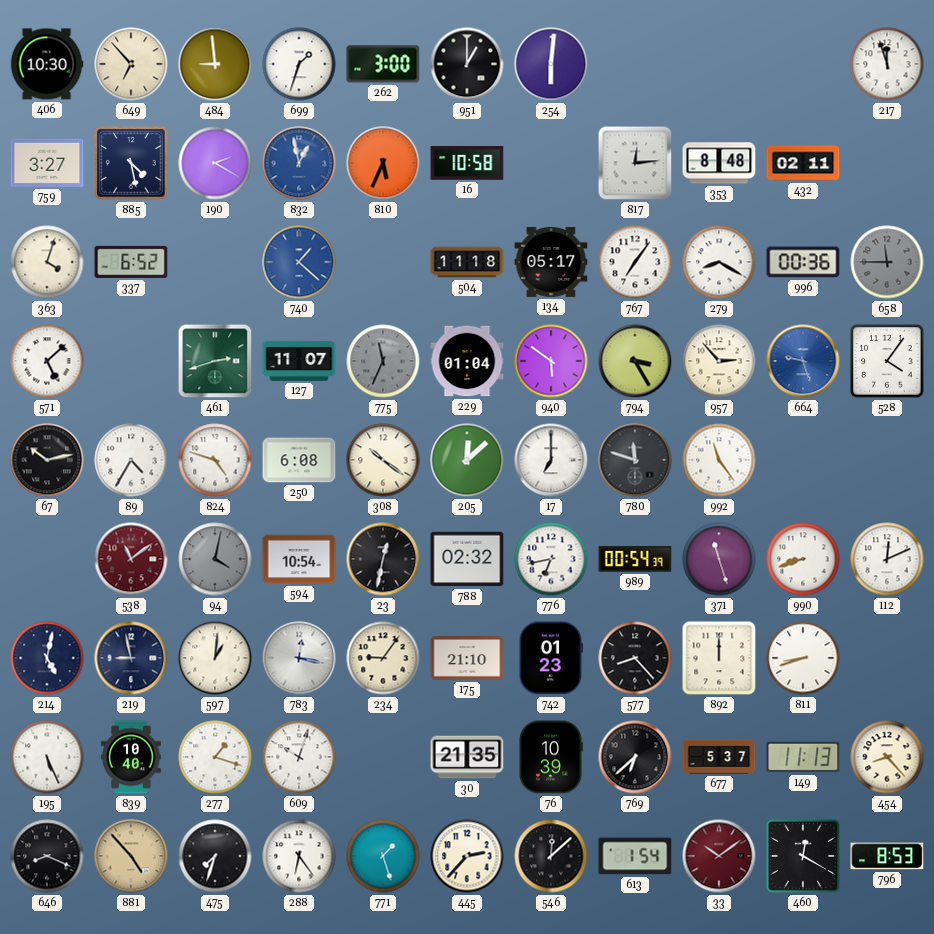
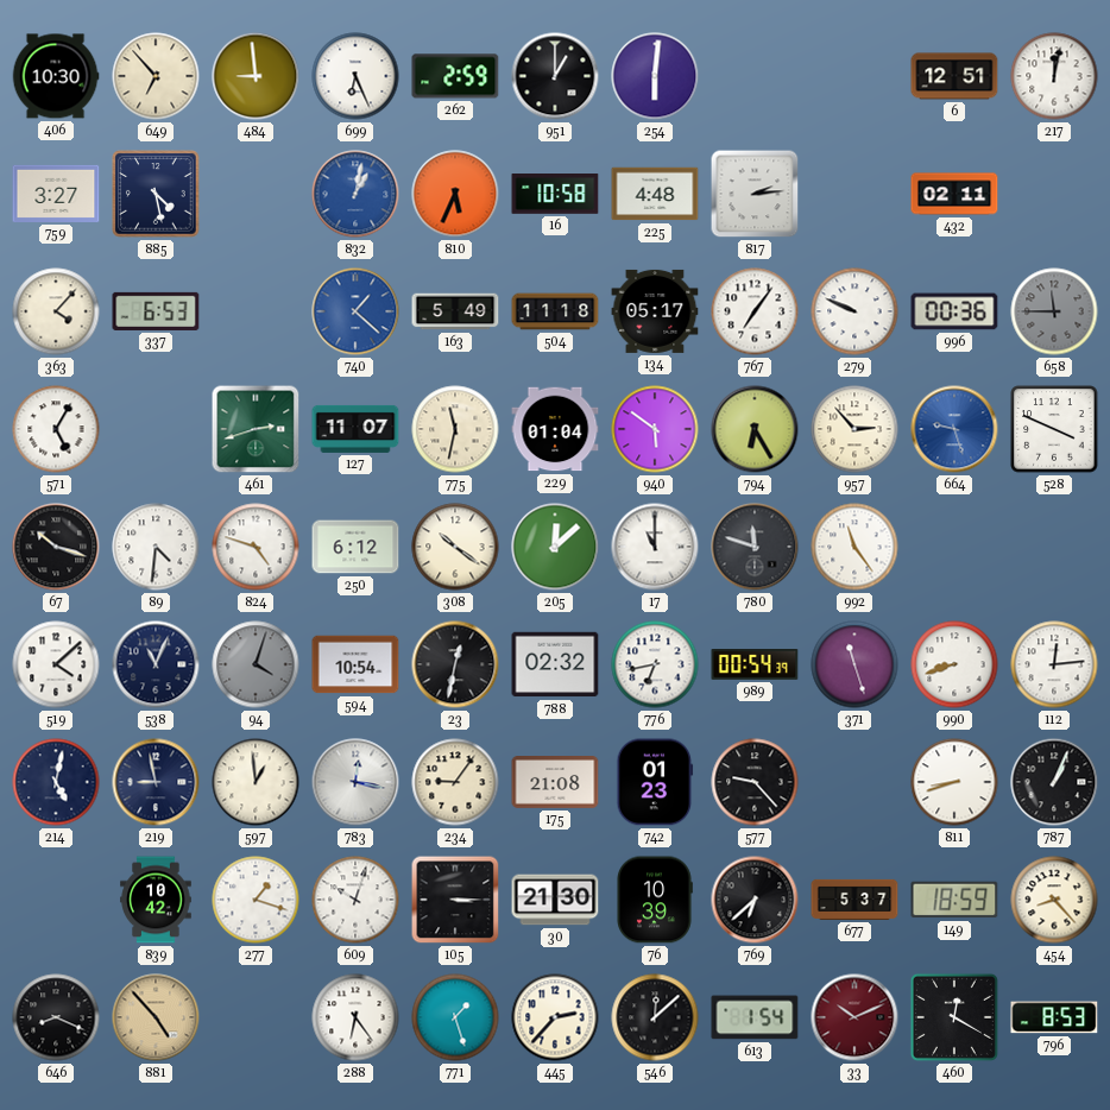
699: 1:33 -> 6:26
262: 3:00 -> 2:59
6: none -> 12:51
217: 11:57 -> 12:02
190: 2:20 -> none
832: 12:58 -> 1:02
225: none -> 4:48
817: 12:14 -> 2:14
353: 8:48 -> none
363: 4:03 -> 4:07
337: 6:52 -> 6:53
163: none -> 5:49
279: 8:20 -> 9:49
571: 5:08 -> 5:05
775: 11:34 -> 11:32
775 dial: grey -> cream
794: 3:25 -> 6:25
528: 4:06 -> 3:49
67: 10:13 -> 10:18
89: 4:35 -> 4:31
250: 6:08 -> 6:12
17: 7:00 -> 11:00
519: none -> 4:08
538: 11:09 -> 11:04
538 dial: burgundy -> navy
94: 4:02 -> 4:03
112: 12:11 -> 12:14
597: 1:01 -> 12:59
175: 21:10 -> 21:08
577: 8:23 -> 9:23
892: 12:00 -> none
787: none -> 1:04
195: 5:26 -> none
839: 10:40 -> 10:42
105: none -> 3:15
30: 21:35 -> 21:30
149: 11:13 -> 18:59
475: 7:33 -> none
33: 10:09 -> 10:11
